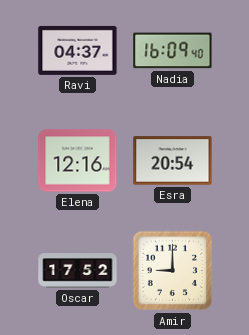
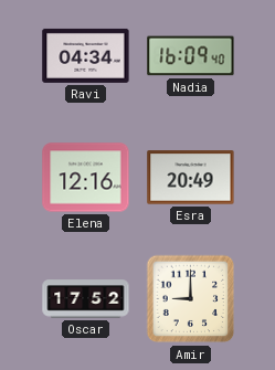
Ravi: 04:37 -> 04:34
Esra: 20:54 -> 20:49
